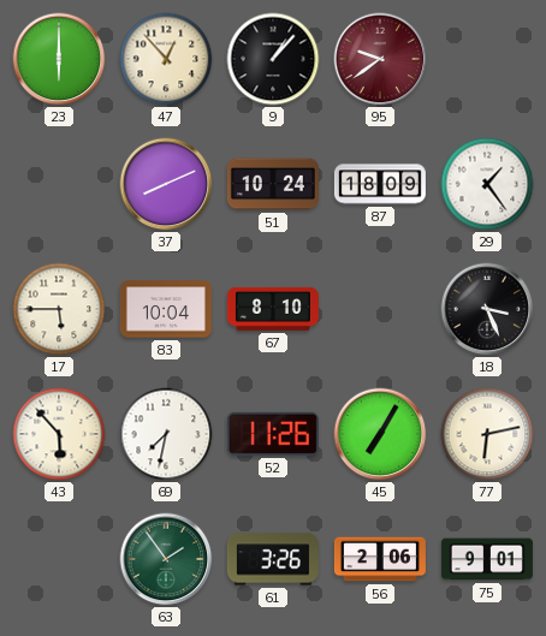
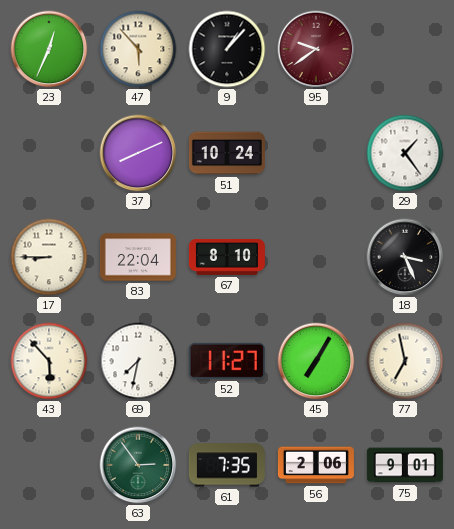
23: 6:00 -> 12:34
47: 12:53 -> 5:53
87: 18:09 -> none
17: 5:45 -> 8:45
83: 10:04 -> 22:04
52: 11:26 -> 11:27
77: 6:13 -> 6:58
63: 1:54 -> 2:54
61: 3:26 -> 7:35
